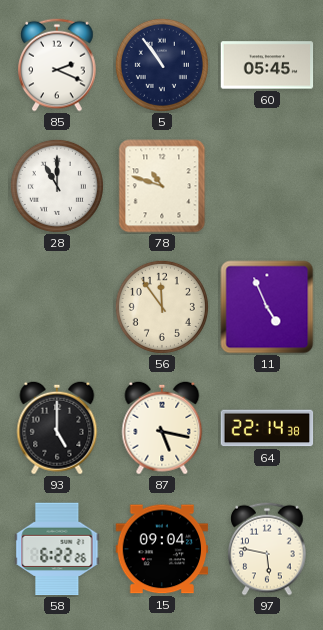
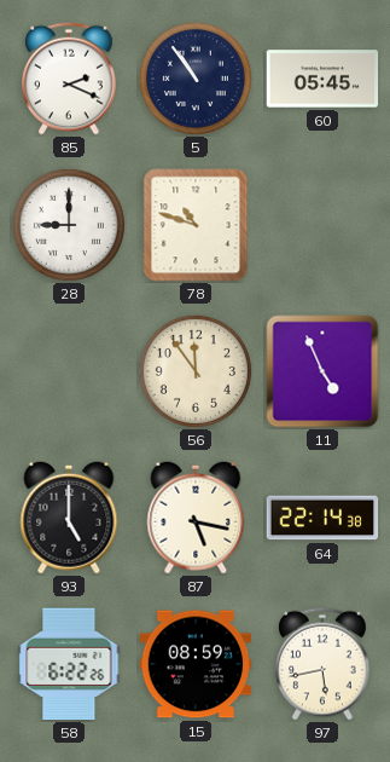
28: 11:00 -> 9:00
15: 09:04 -> 08:59
97: 5:47 -> 5:43
